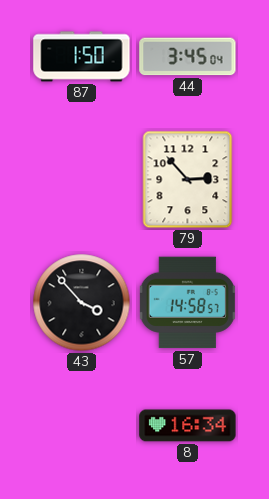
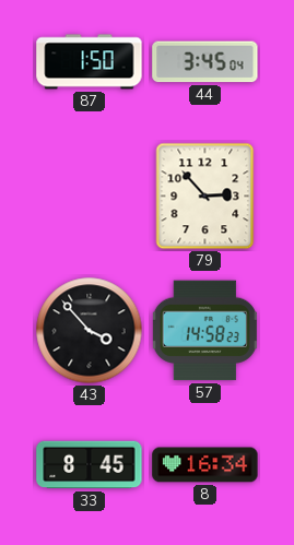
57: 14:58:57 -> 14:58:23
33: none -> 8:45
